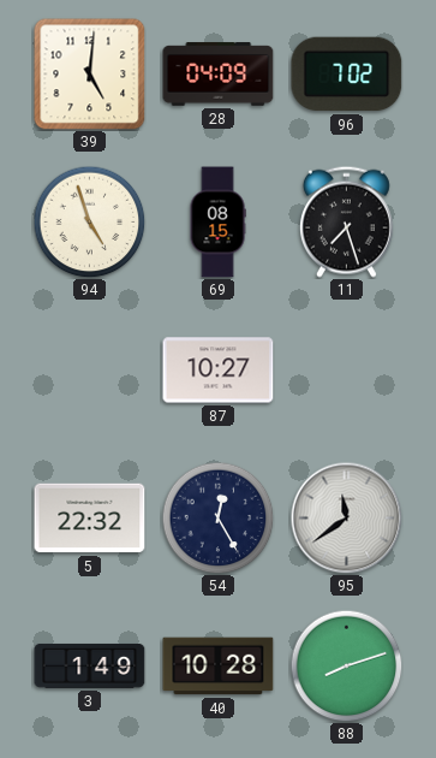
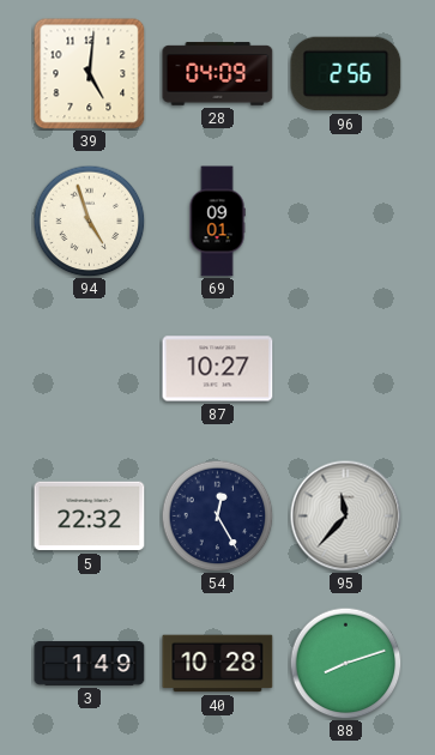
96: 7:02 -> 2:56
69: 08:15 -> 09:01
11: 7:27 -> none
95: 11:39 -> 11:37
